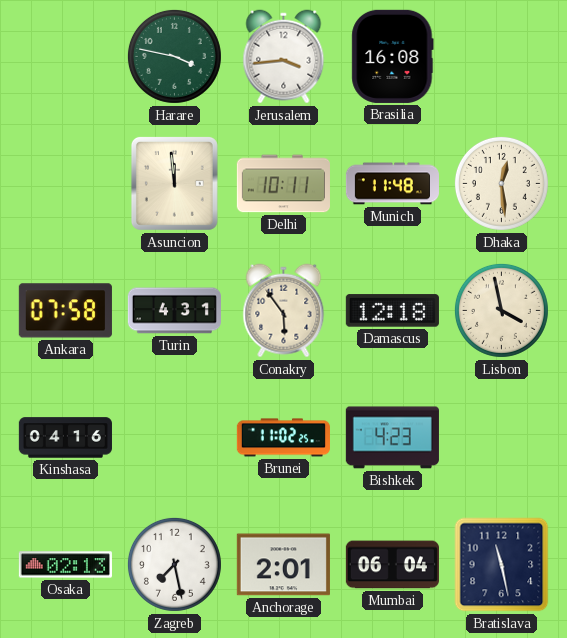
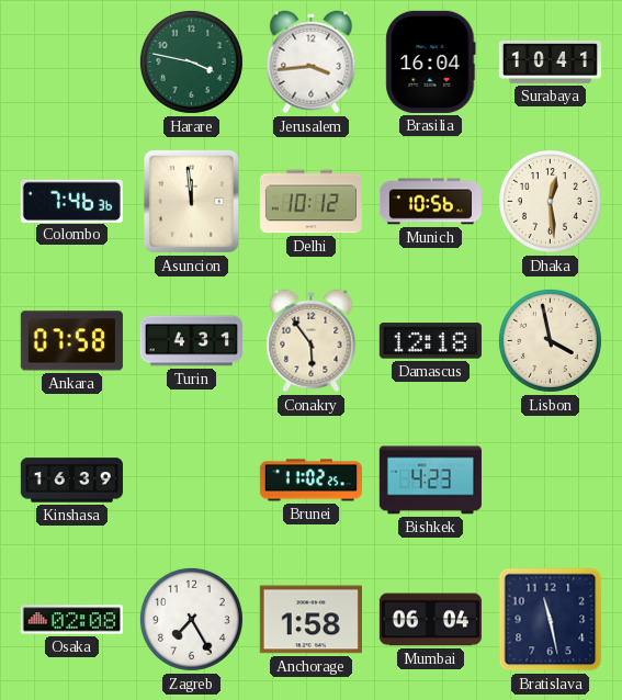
Brasilia: 16:08 -> 16:04
Surabaya: none -> 10:41
Colombo: none -> 7:46
Delhi: 10:11 -> 10:12
Munich: 11:48 -> 10:56
Kinshasa: 04:16 -> 16:39
Osaka: 02:13 -> 02:08
Zagreb: 7:28 -> 7:25
Anchorage: 2:01 -> 1:58
